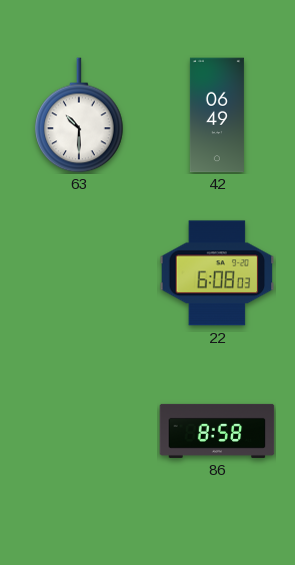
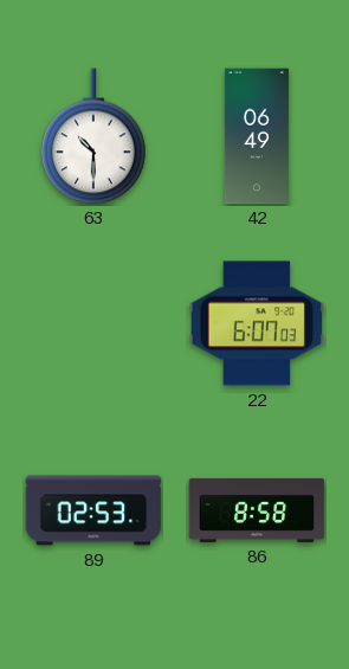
22: 6:08 -> 6:07
89: none -> 02:53
